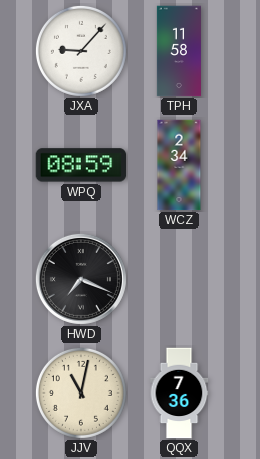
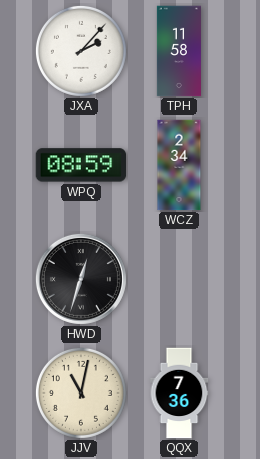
JXA: 9:07 -> 2:07
HWD: 7:19 -> 12:33
